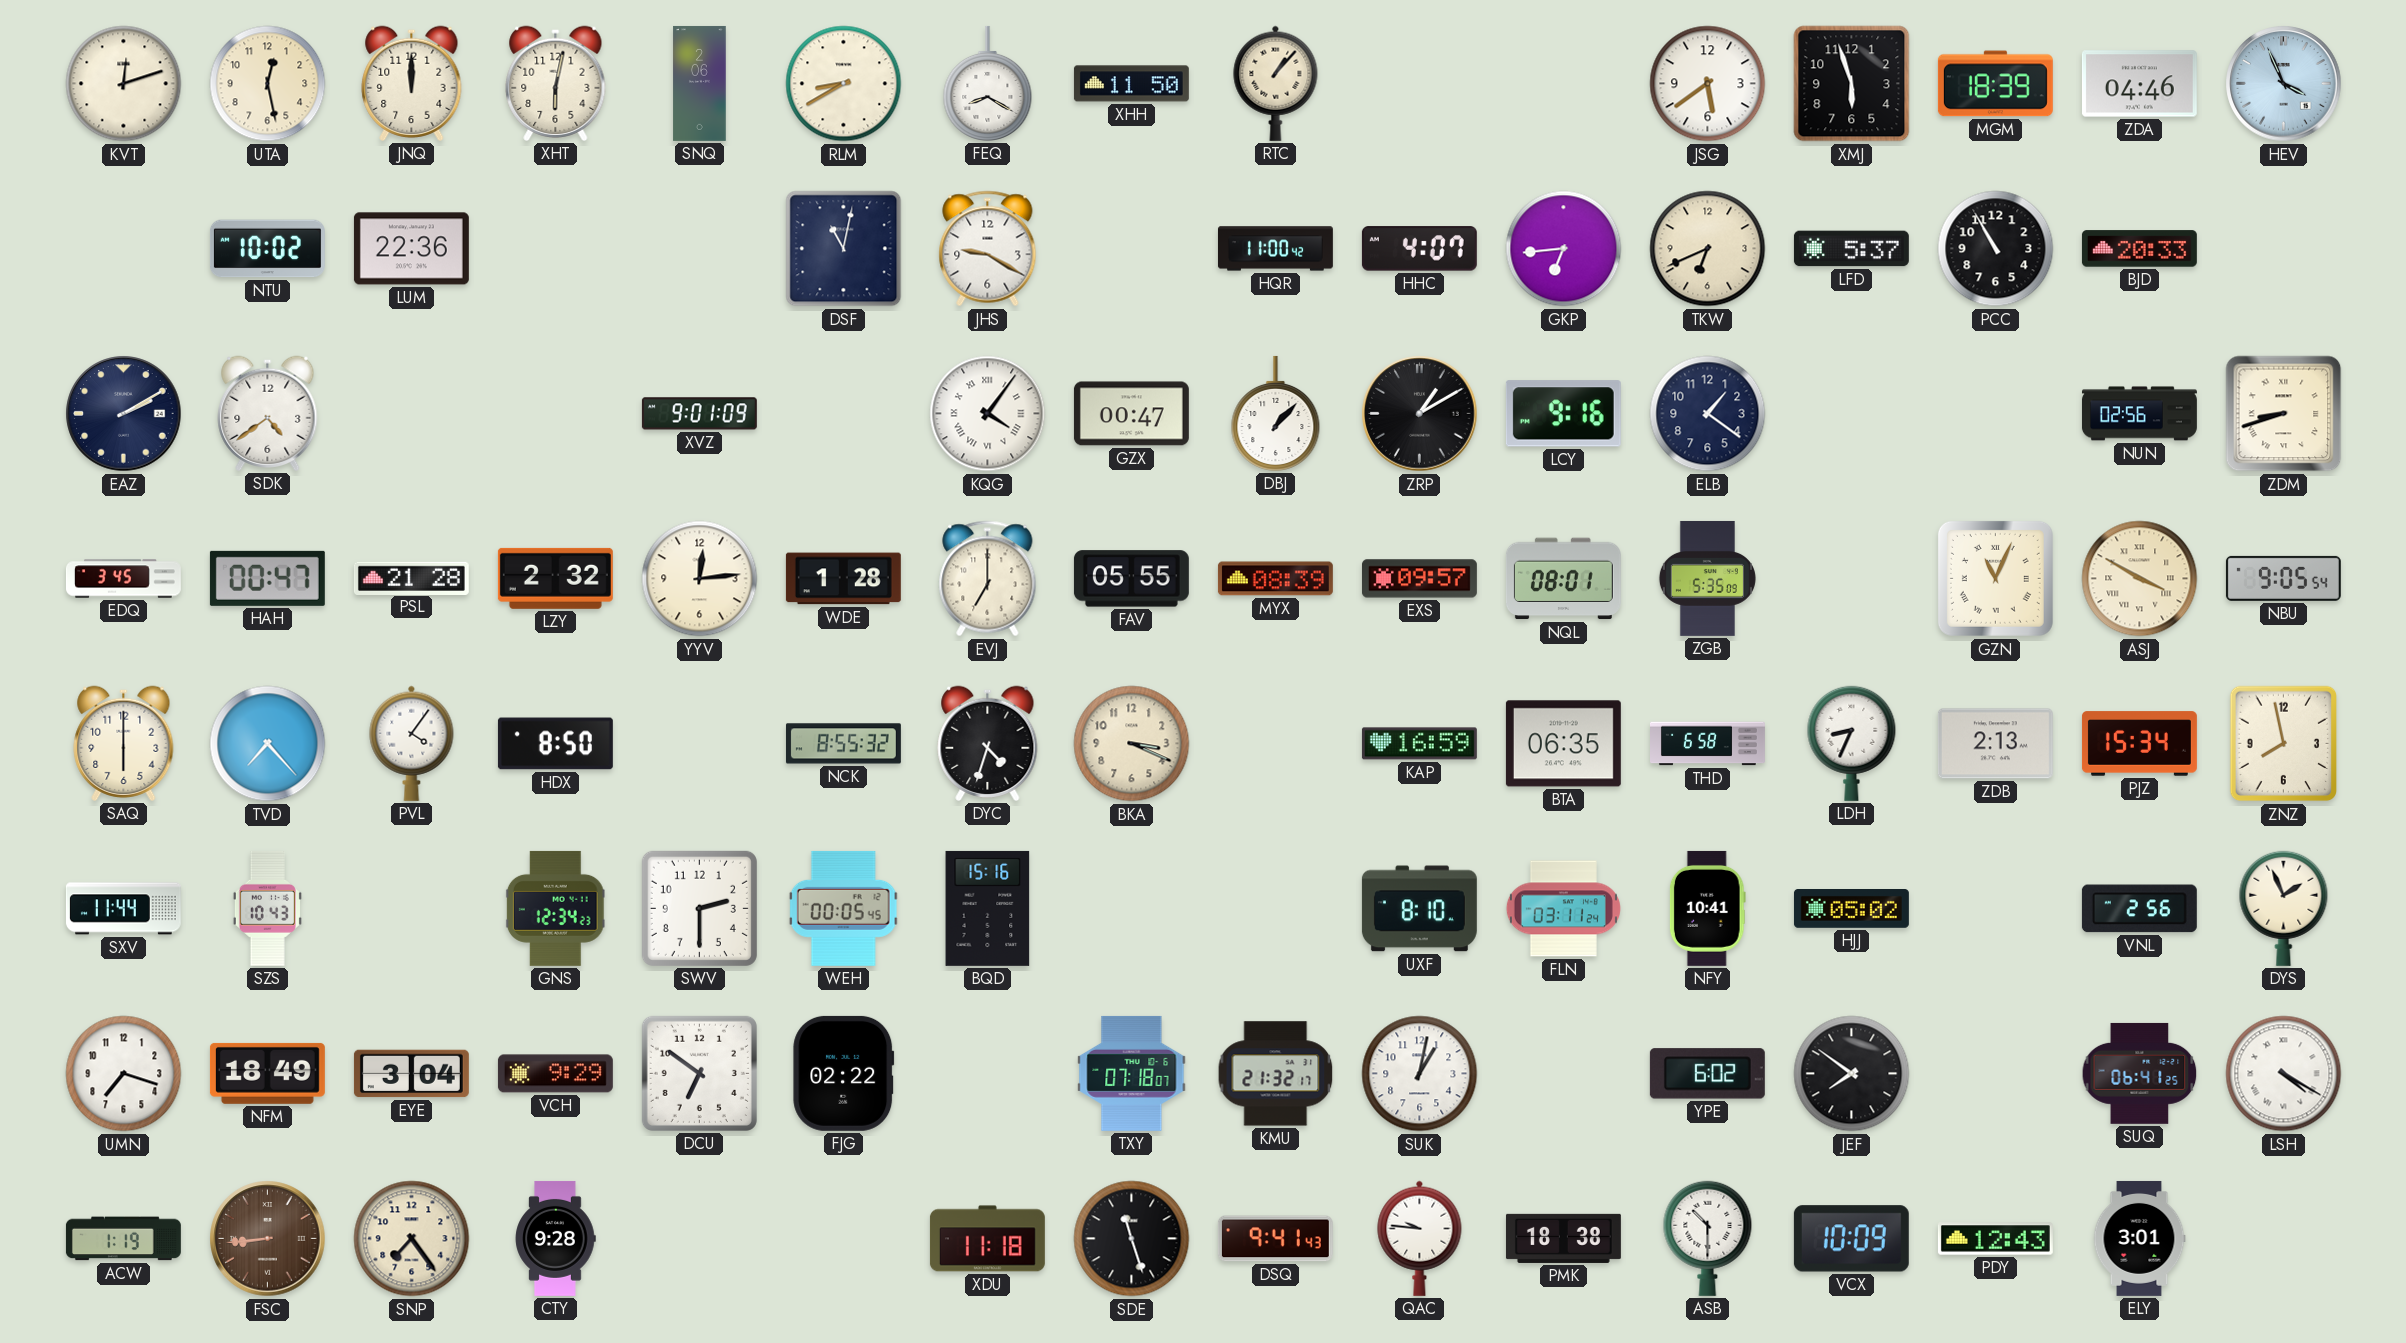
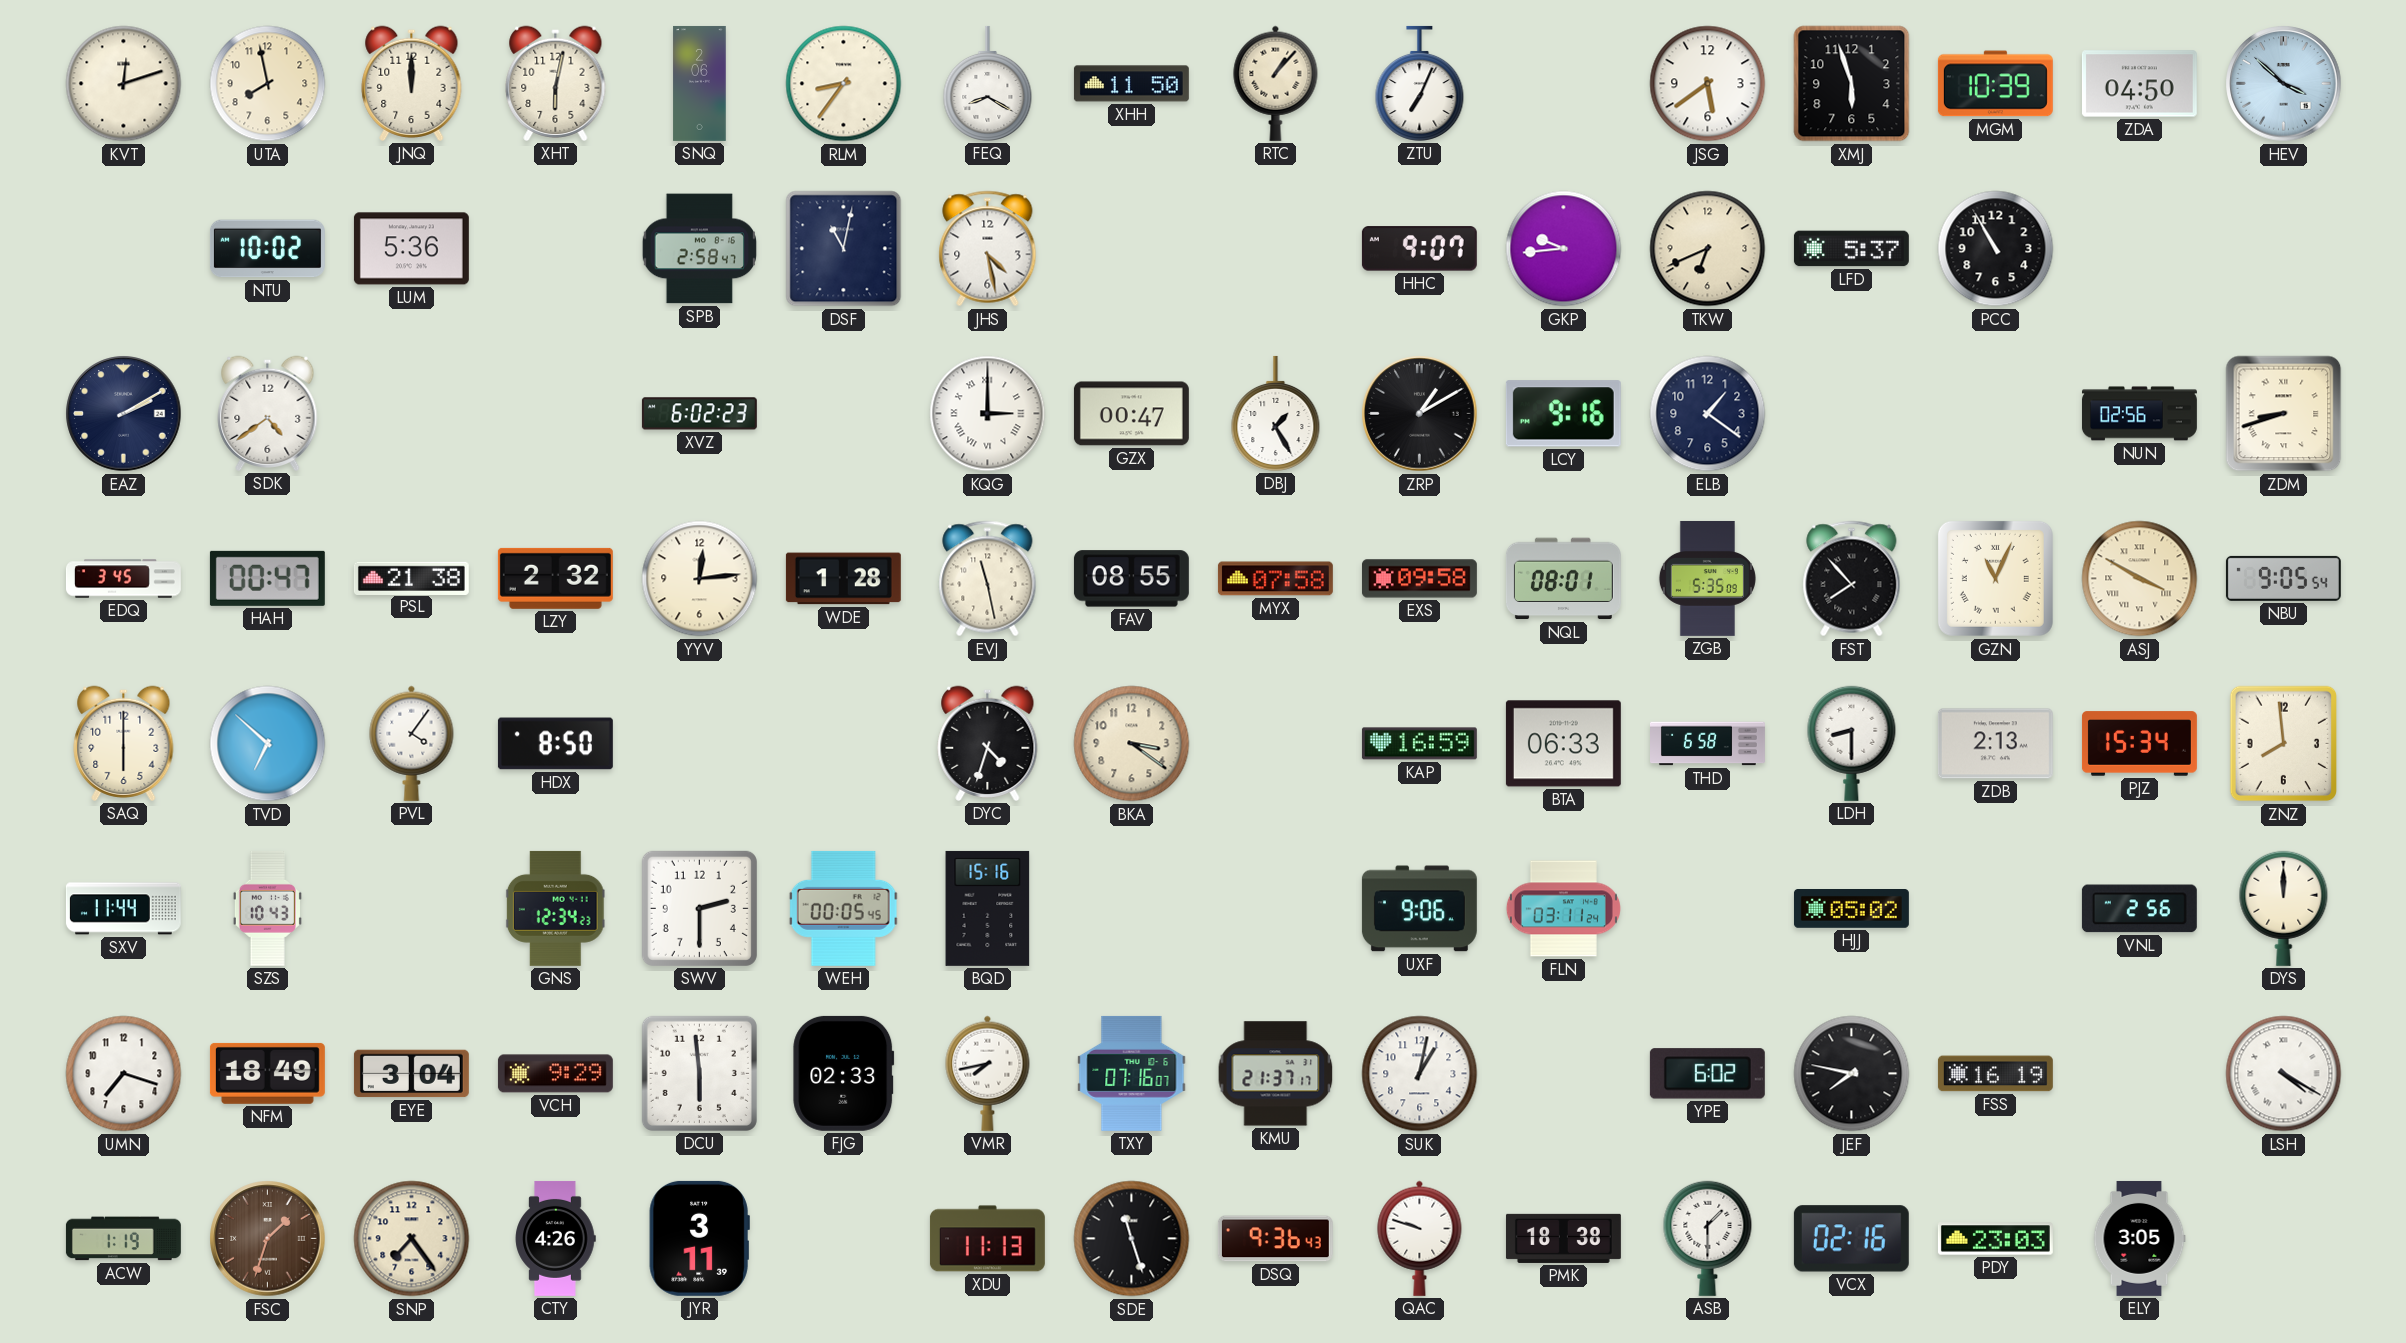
UTA: 12:28 -> 7:58
RLM: 8:40 -> 8:36
ZTU: none -> 7:04
MGM: 18:39 -> 10:39
ZDA: 04:46 -> 04:50
HEV: 3:56 -> 3:52
LUM: 22:36 -> 5:36
SPB: none -> 2:58
JHS: 9:20 -> 4:28
HQR: 11:00 -> none
HHC: 4:07 -> 9:07
GKP: 6:44 -> 9:44
BJD: 20:33 -> none
XVZ: 9:01 -> 6:02
KQG: 4:06 -> 3:00
DBJ: 1:07 -> 1:25
PSL: 21:28 -> 21:38
EVJ: 7:00 -> 11:28
FAV: 05:55 -> 08:55
MYX: 08:39 -> 07:58
EXS: 09:57 -> 09:58
FST: none -> 7:53
TVD: 7:23 -> 6:52
NCK: 8:55 -> none
BKA: 3:19 -> 3:21
BTA: 06:35 -> 06:33
LDH: 8:34 -> 8:30
ZNZ: 7:58 -> 7:59
UXF: 8:10 -> 9:06
NFY: 10:41 -> none
DYS: 1:56 -> 12:00
DCU: 6:51 -> 5:59
FJG: 02:22 -> 02:33
VMR: none -> 7:43
TXY: 07:18 -> 07:16
KMU: 21:32 -> 21:37
JEF: 7:51 -> 7:47
FSS: none -> 16:19
SUQ: 06:41 -> none
FSC: 8:44 -> 1:33
CTY: 9:28 -> 4:26
JYR: none -> 3:11
XDU: 11:18 -> 11:13
DSQ: 9:41 -> 9:36
QAC: 9:46 -> 9:48
ASB: 10:30 -> 1:30
VCX: 10:09 -> 02:16
PDY: 12:43 -> 23:03
ELY: 3:01 -> 3:05
